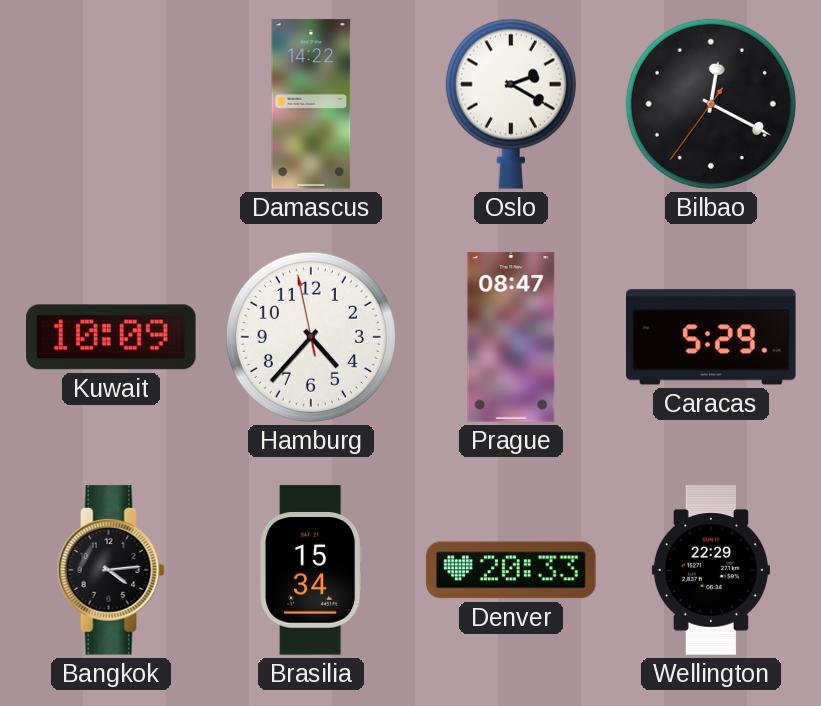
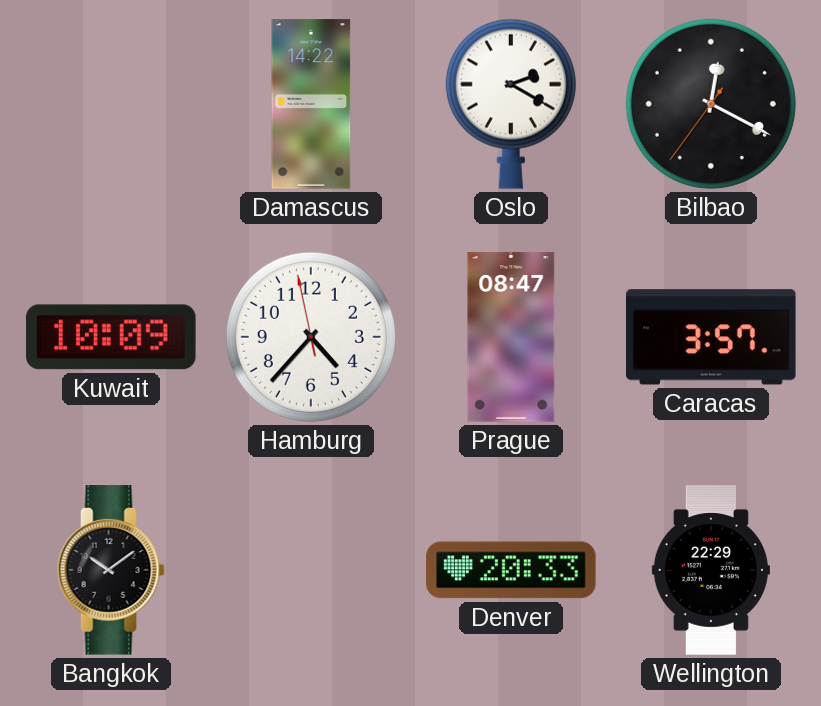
Caracas: 5:29 -> 3:57
Bangkok: 4:14 -> 10:09
Brasilia: 15:34 -> none
